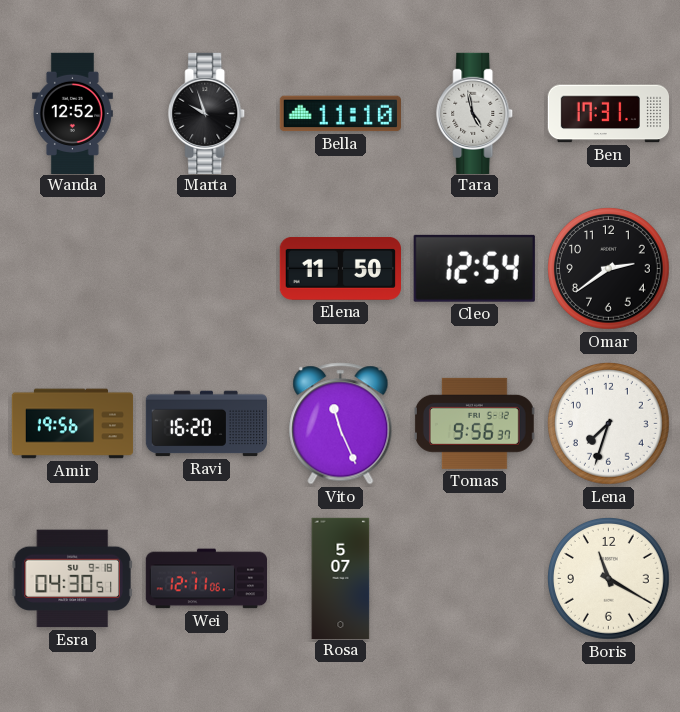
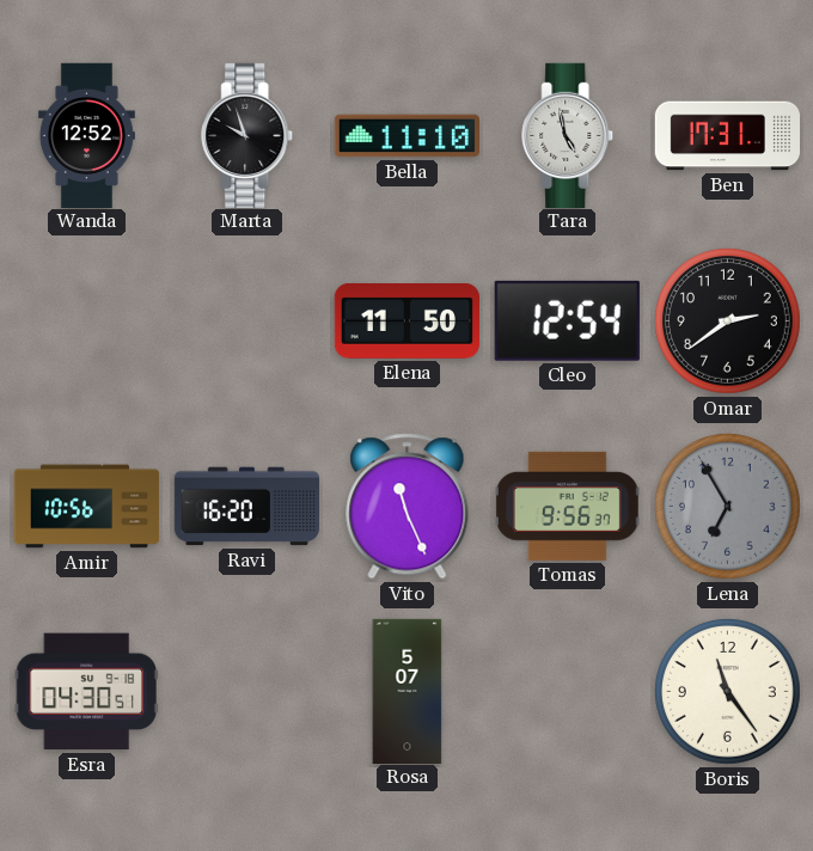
Amir: 19:56 -> 10:56
Lena: 7:33 -> 6:55
Lena dial: white -> grey
Wei: 12:11 -> none
Boris: 11:20 -> 11:24
